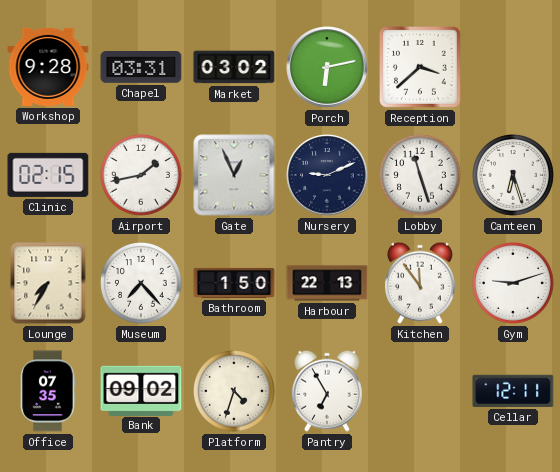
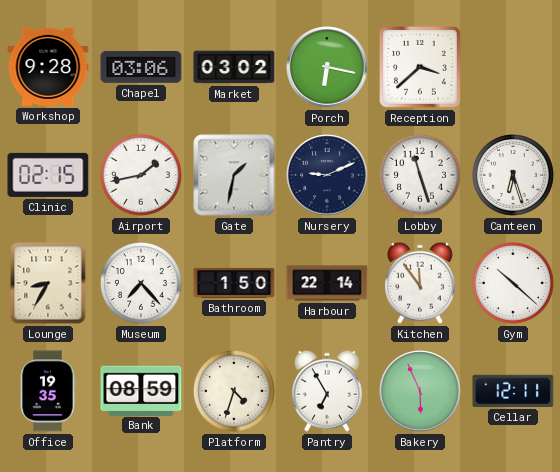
Chapel: 03:31 -> 03:06
Porch: 6:13 -> 6:17
Gate: 12:56 -> 1:32
Lounge: 7:35 -> 8:35
Harbour: 22:13 -> 22:14
Gym: 9:12 -> 10:22
Office: 07:35 -> 19:35
Bank: 09:02 -> 08:59
Bakery: none -> 5:56
